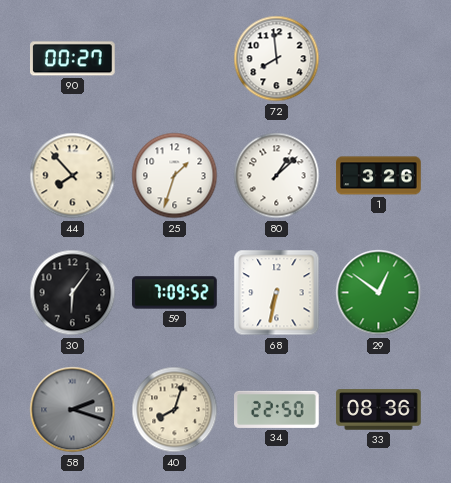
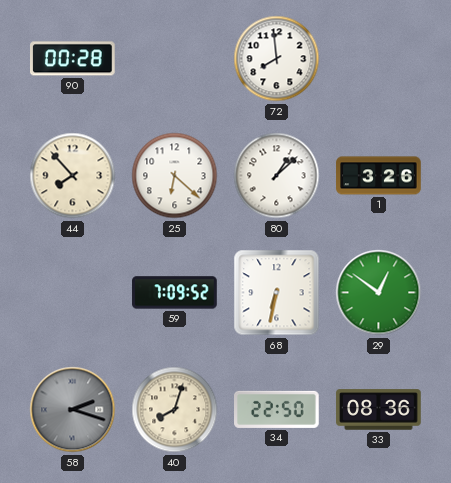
90: 00:27 -> 00:28
25: 1:33 -> 6:22
30: 6:06 -> none
